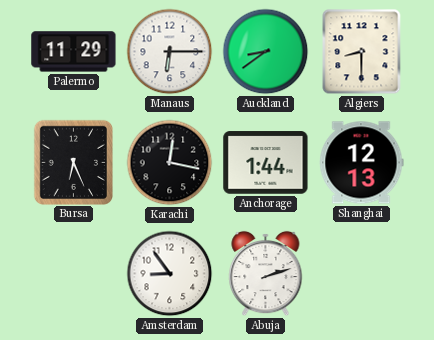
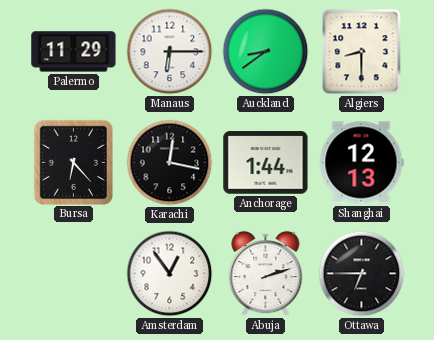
Bursa: 6:26 -> 6:23
Amsterdam: 8:54 -> 12:54
Ottawa: none -> 6:45
